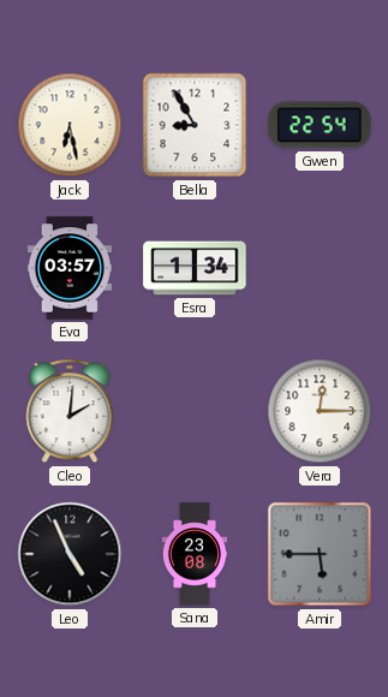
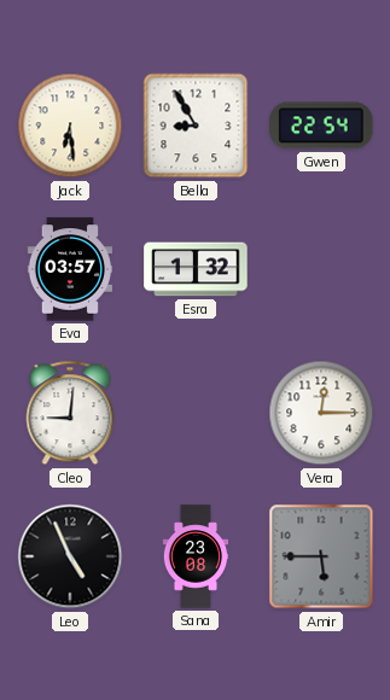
Jack: 6:28 -> 6:29
Esra: 1:34 -> 1:32
Cleo: 2:01 -> 9:01
